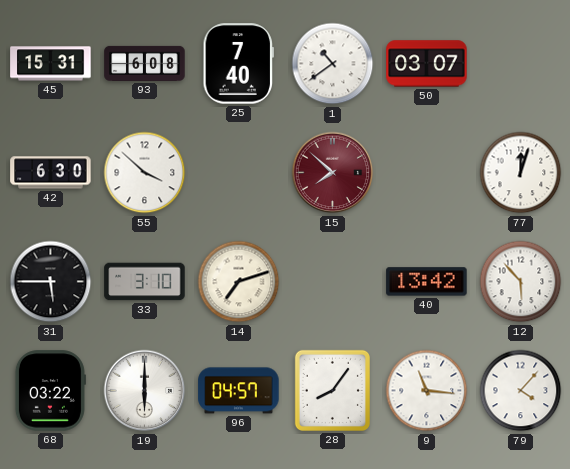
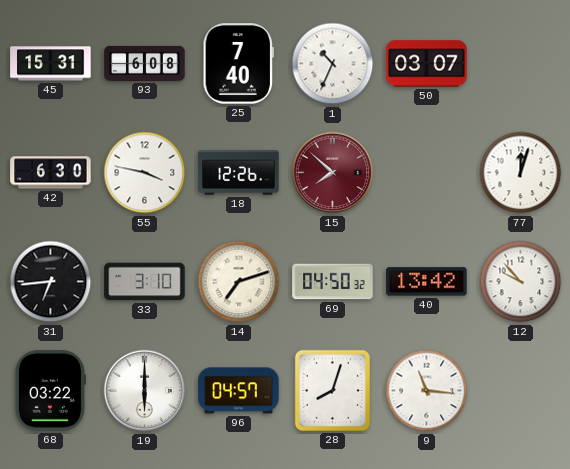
1: 10:39 -> 10:34
55: 3:52 -> 3:47
18: none -> 12:26
31: 5:45 -> 6:44
69: none -> 04:50
12: 5:53 -> 9:53
28: 8:06 -> 8:03
79: 4:07 -> none
